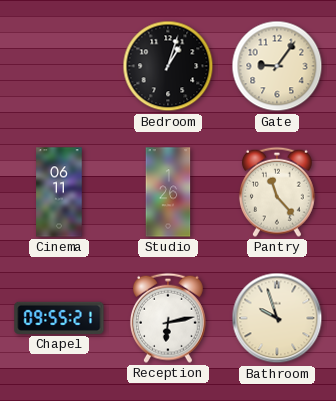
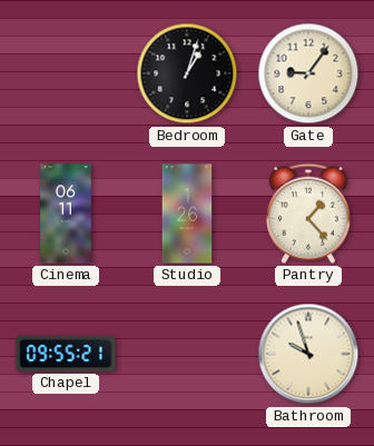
Pantry: 11:23 -> 1:23
Reception: 6:13 -> none
